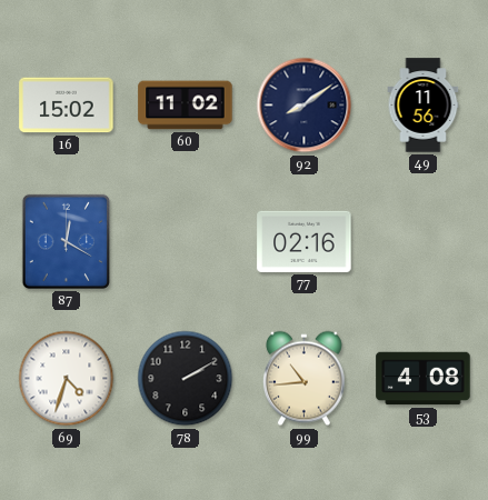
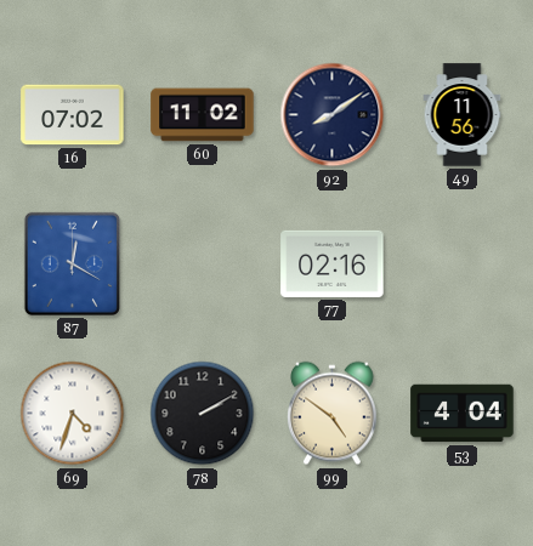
16: 15:02 -> 07:02
99: 10:44 -> 4:51
53: 4:08 -> 4:04
